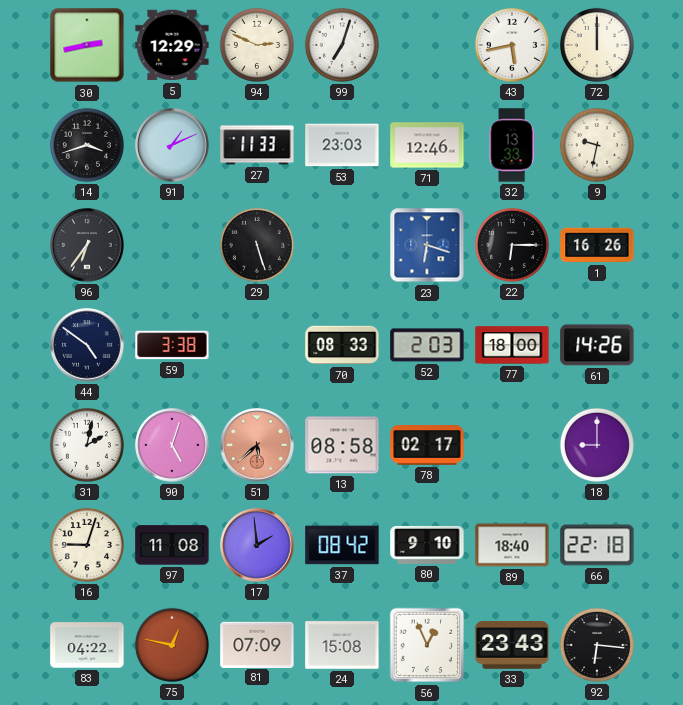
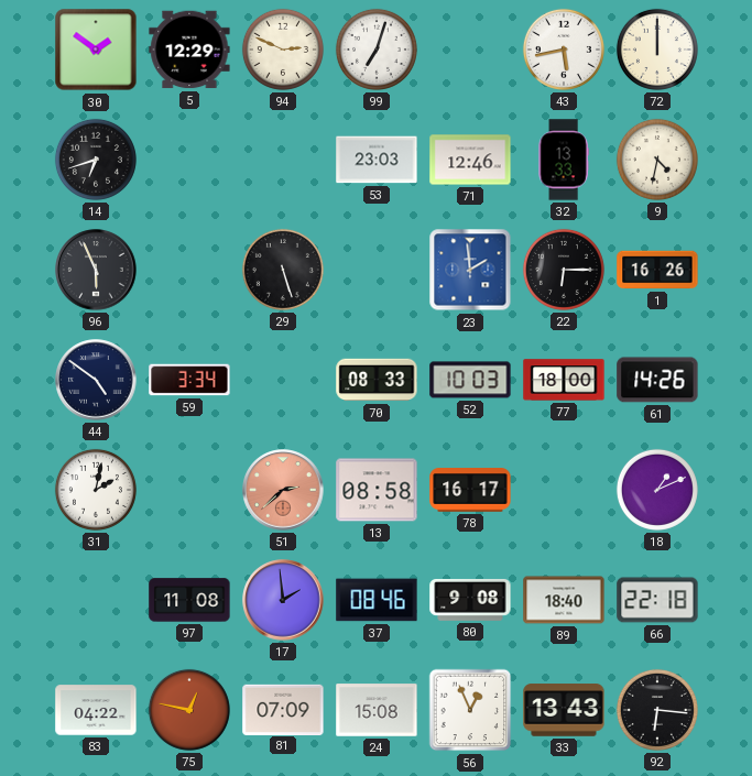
30: 2:43 -> 1:51
14: 3:42 -> 6:42
91: 1:11 -> none
27: 11:33 -> none
9: 9:32 -> 4:32
96: 6:36 -> 5:56
23: 6:18 -> 1:59
59: 3:38 -> 3:34
52: 2:03 -> 10:03
90: 5:03 -> none
51: 5:38 -> 2:38
78: 02:17 -> 16:17
18: 9:00 -> 1:11
16: 9:03 -> none
37: 08:42 -> 08:46
80: 9:10 -> 9:08
33: 23:43 -> 13:43
